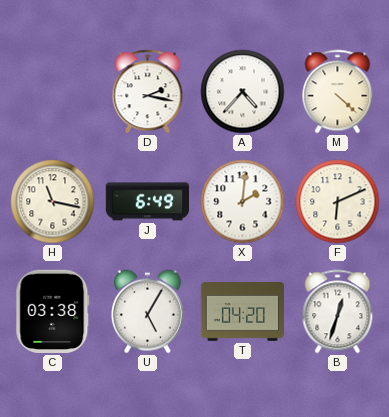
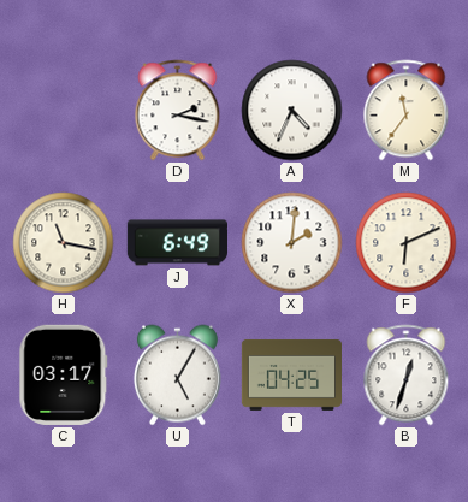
A: 4:37 -> 4:34
M: 4:22 -> 11:36
C: 03:38 -> 03:17
T: 04:20 -> 04:25
